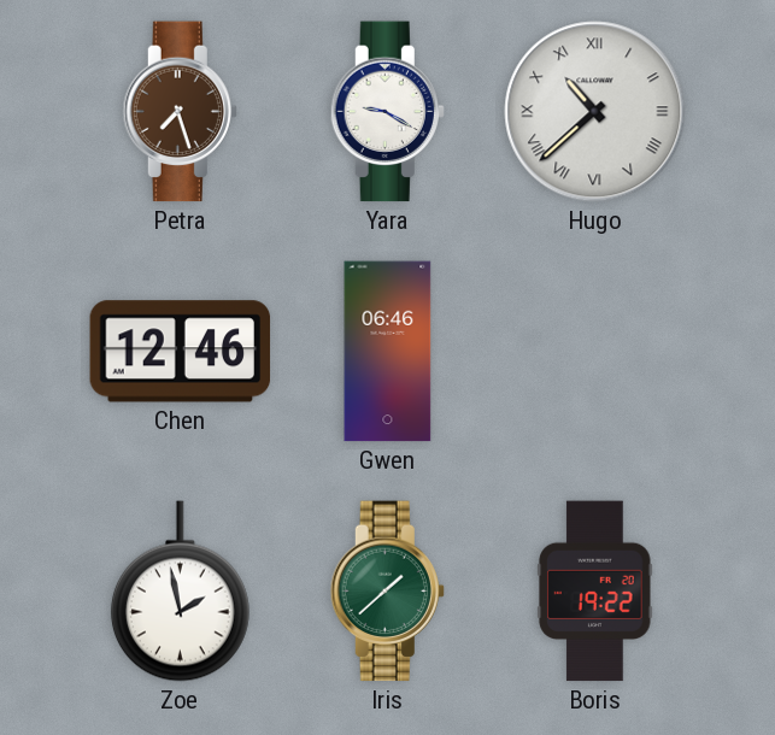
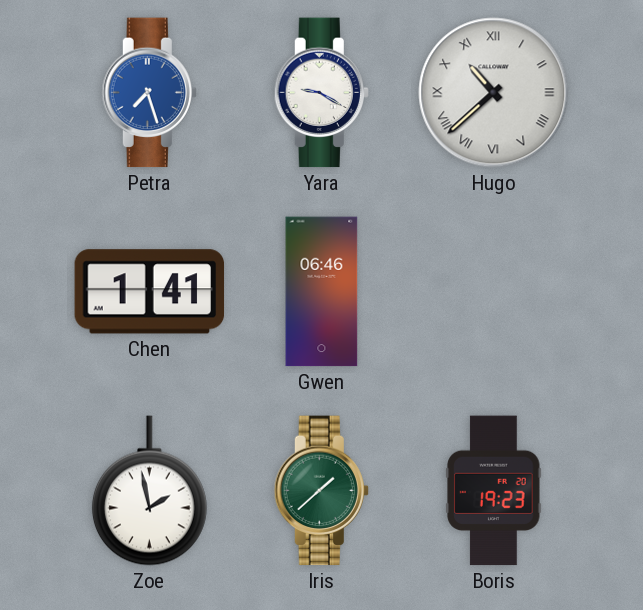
Petra dial: brown -> blue
Chen: 12:46 -> 1:41
Boris: 19:22 -> 19:23
